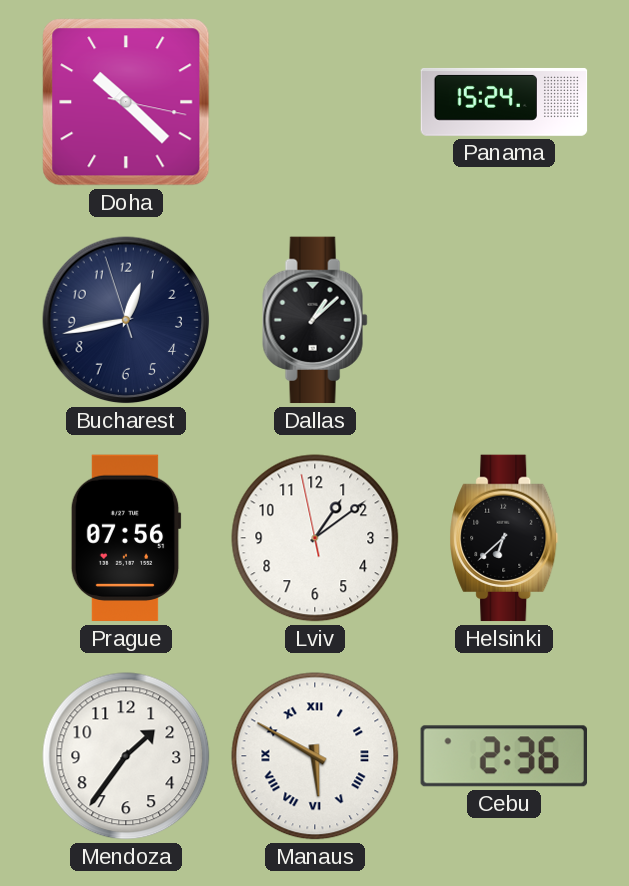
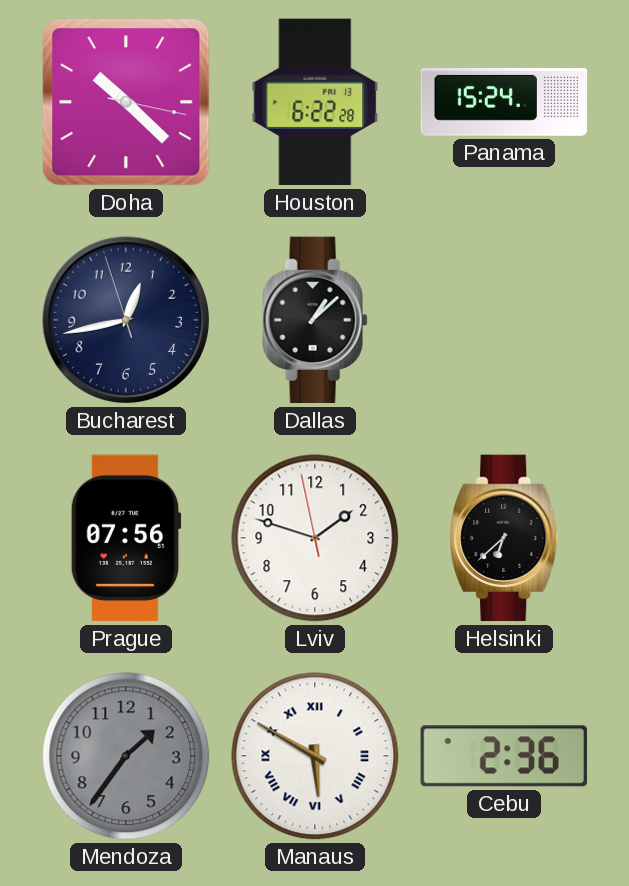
Houston: none -> 6:22
Lviv: 1:08 -> 1:47
Mendoza dial: white -> grey
